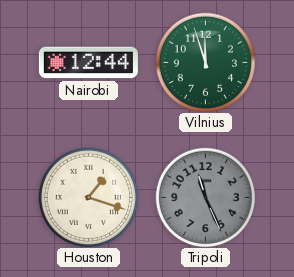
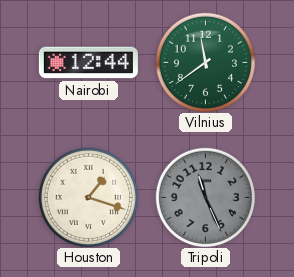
Vilnius: 11:57 -> 11:39
